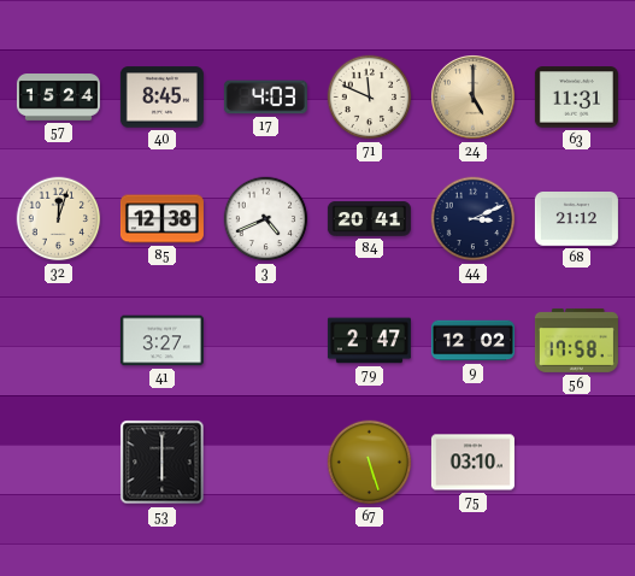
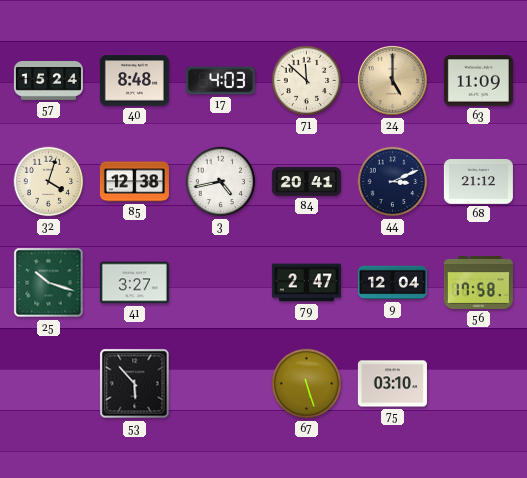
40: 8:45 -> 8:48
71: 11:49 -> 11:52
63: 11:31 -> 11:09
32: 12:03 -> 4:03
3: 4:41 -> 4:43
25: none -> 10:18
9: 12:02 -> 12:04
53: 6:00 -> 5:53
